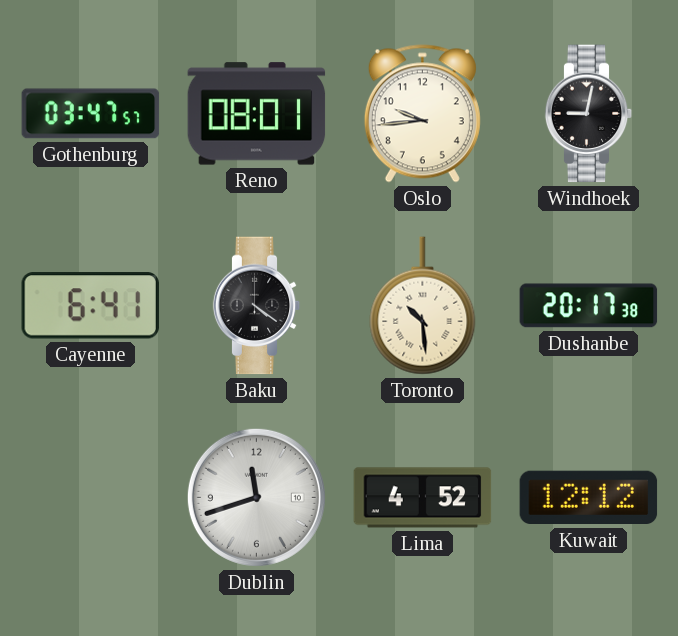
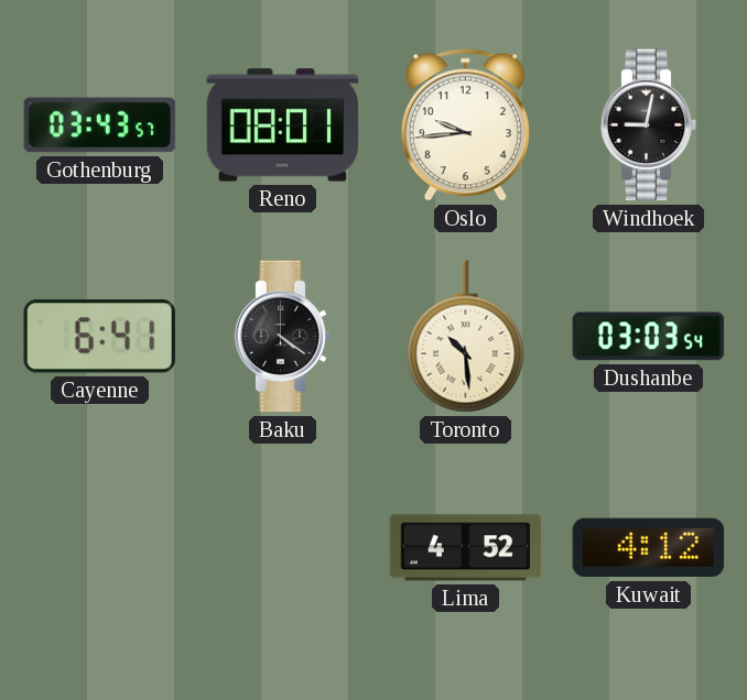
Gothenburg: 03:47 -> 03:43
Dushanbe: 20:17 -> 03:03
Dublin: 11:42 -> none
Kuwait: 12:12 -> 4:12
